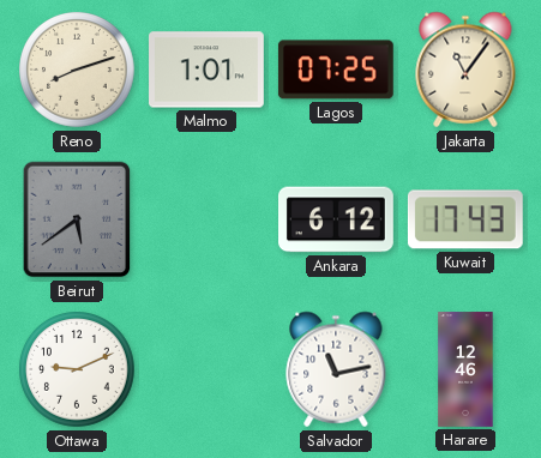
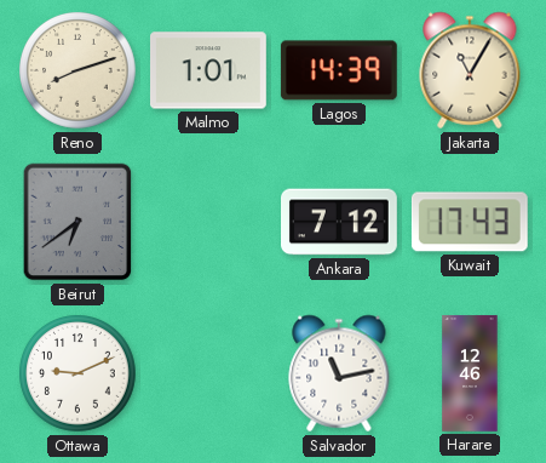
Lagos: 07:25 -> 14:39
Jakarta: 11:06 -> 11:05
Beirut: 5:39 -> 6:39
Ankara: 6:12 -> 7:12
